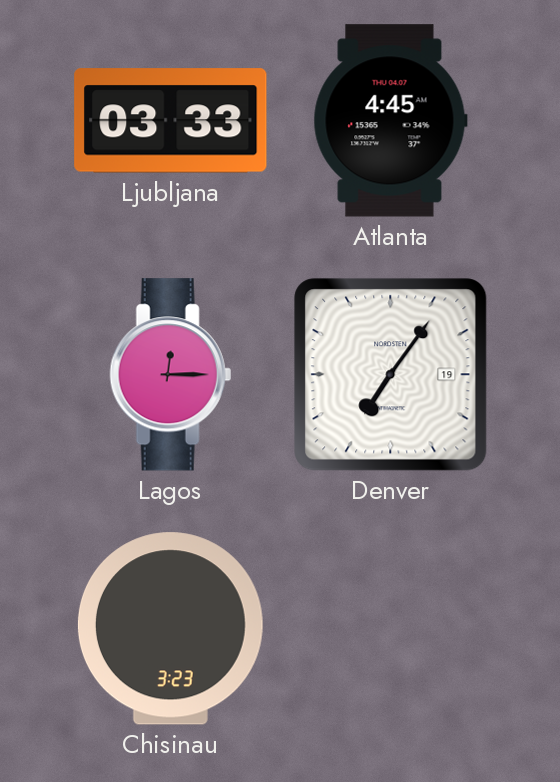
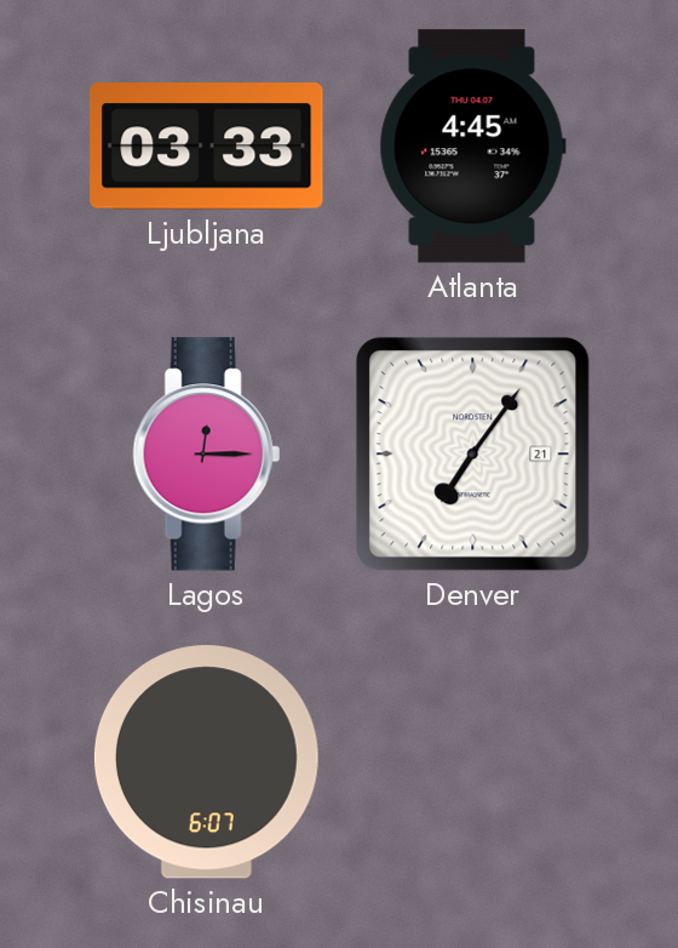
Denver date: 19 -> 21
Chisinau: 3:23 -> 6:07
